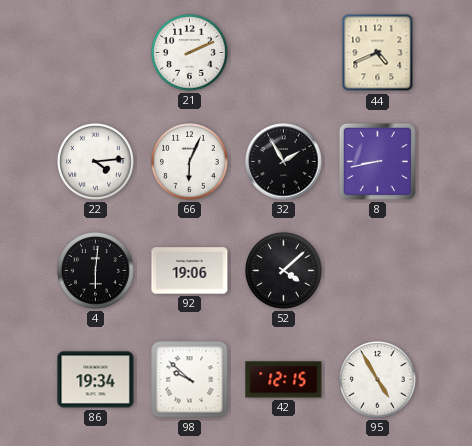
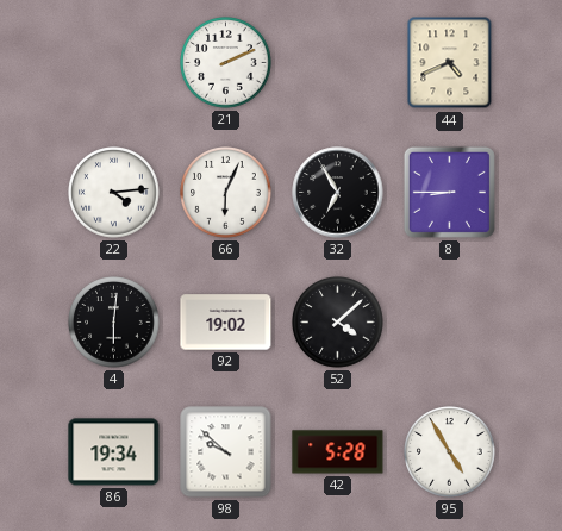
32: 1:55 -> 6:55
8: 8:43 -> 8:45
92: 19:06 -> 19:02
42: 12:15 -> 5:28
